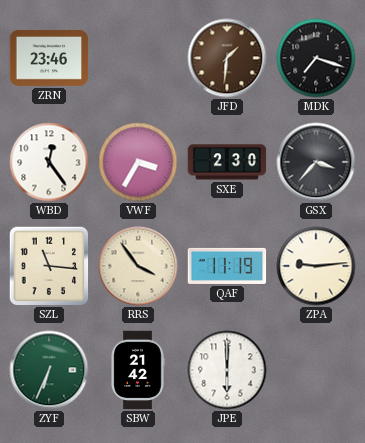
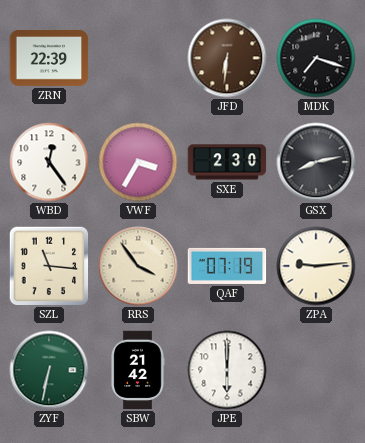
ZRN: 23:46 -> 22:39
JFD: 1:31 -> 6:31
GSX: 3:37 -> 8:13
QAF: 11:19 -> 07:19
ZYF: 6:34 -> 6:32
